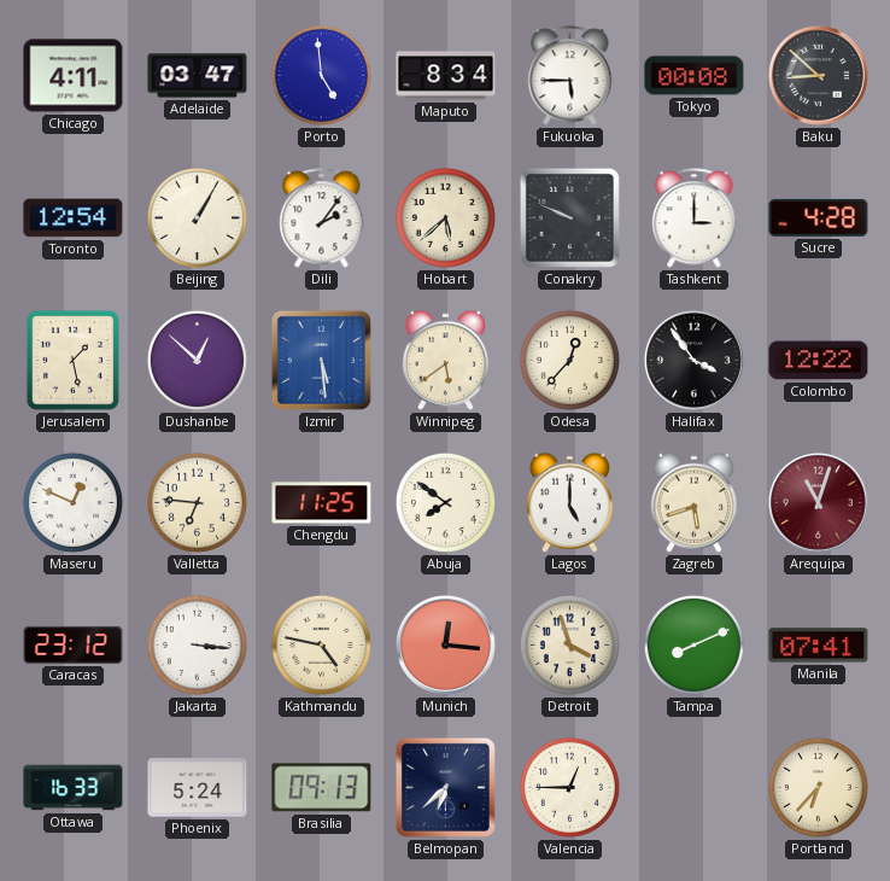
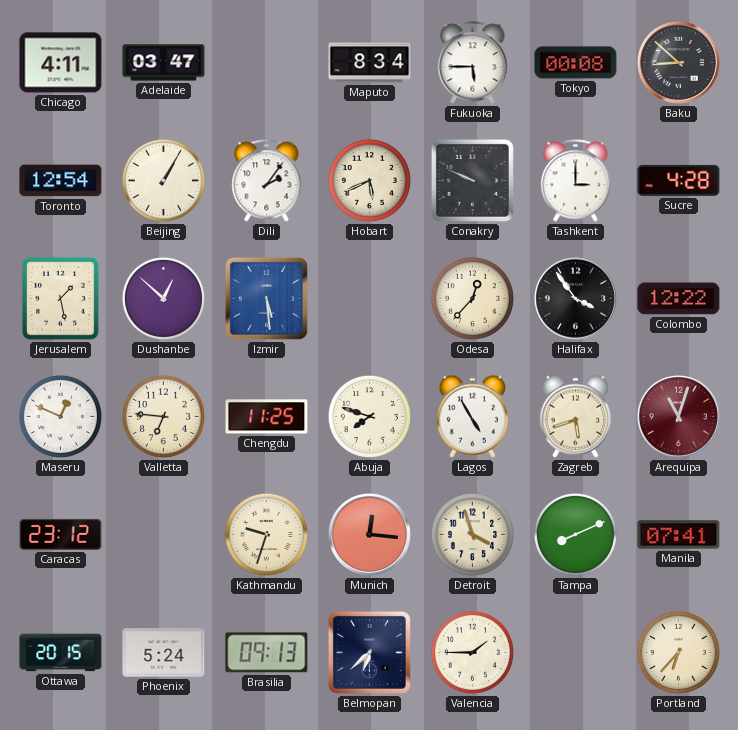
Porto: 4:59 -> none
Hobart: 5:38 -> 5:41
Winnipeg: 5:39 -> none
Abuja: 7:51 -> 7:48
Lagos: 5:00 -> 4:55
Jakarta: 3:16 -> none
Kathmandu: 4:47 -> 9:33
Ottawa: 16:33 -> 20:15
Valencia: 12:45 -> 1:45
